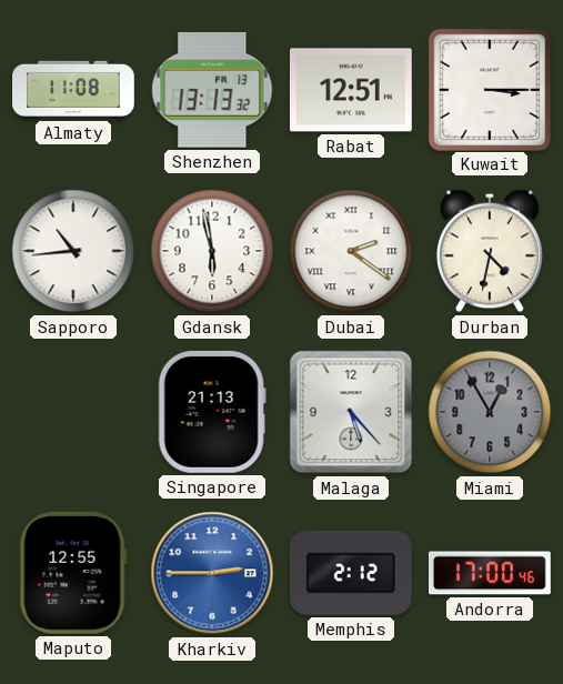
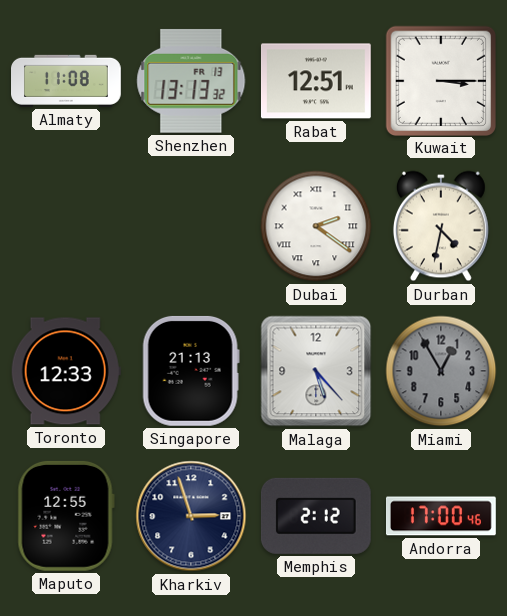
Sapporo: 10:44 -> none
Gdansk: 5:58 -> none
Toronto: none -> 12:33
Kharkiv: 2:45 -> 2:57
Kharkiv dial: blue -> navy
